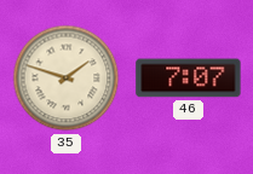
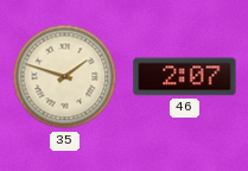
46: 7:07 -> 2:07
